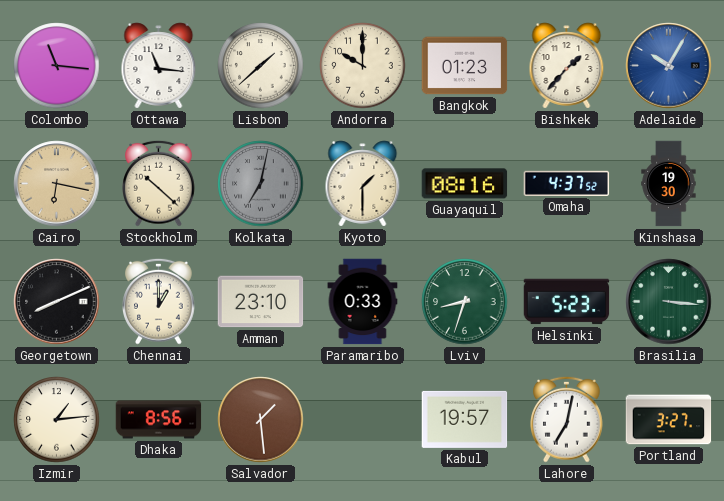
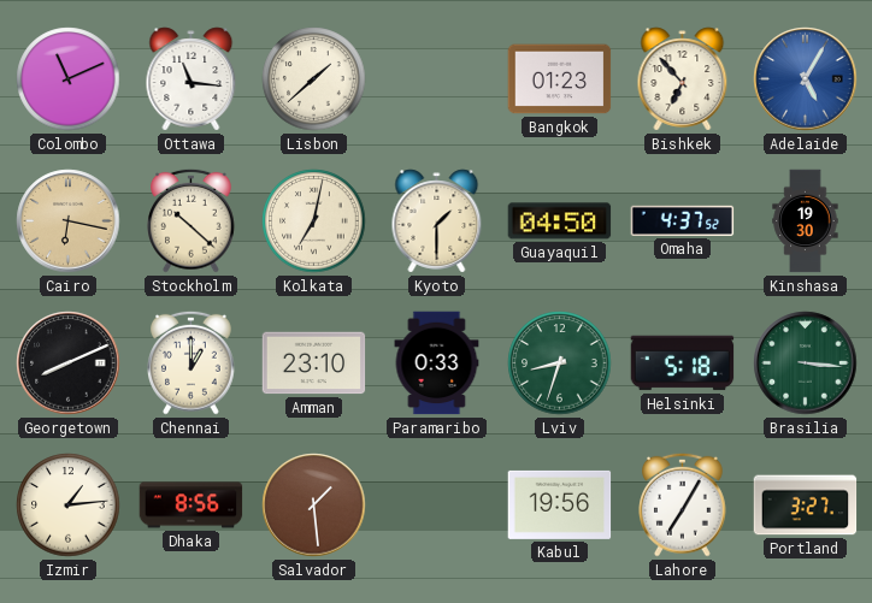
Colombo: 11:16 -> 11:11
Andorra: 10:00 -> none
Bishkek: 1:37 -> 6:53
Adelaide: 10:05 -> 5:05
Kolkata dial: grey -> cream
Guayaquil: 08:16 -> 04:50
Helsinki: 5:23 -> 5:18
Kabul: 19:57 -> 19:56
Lahore: 7:02 -> 7:05
